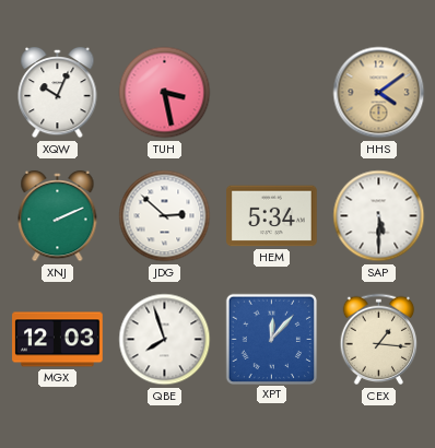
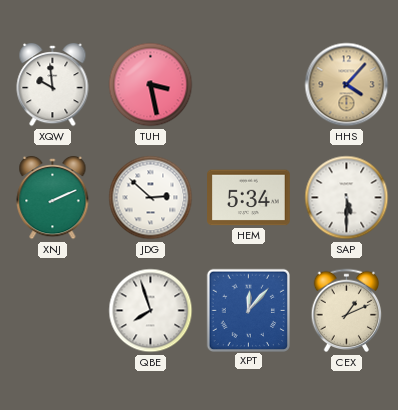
XQW: 10:04 -> 9:59
HHS: 4:09 -> 4:07
MGX: 12:03 -> none
CEX: 1:16 -> 1:11
